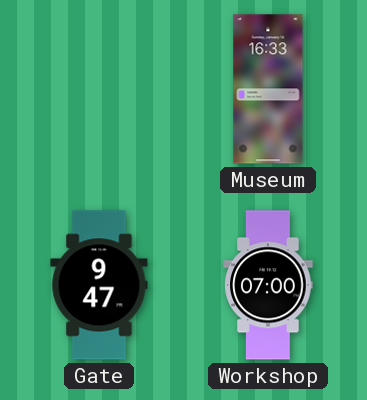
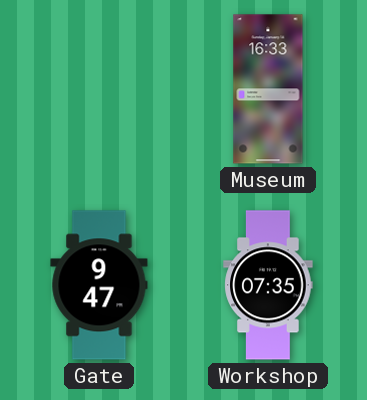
Workshop: 07:00 -> 07:35
